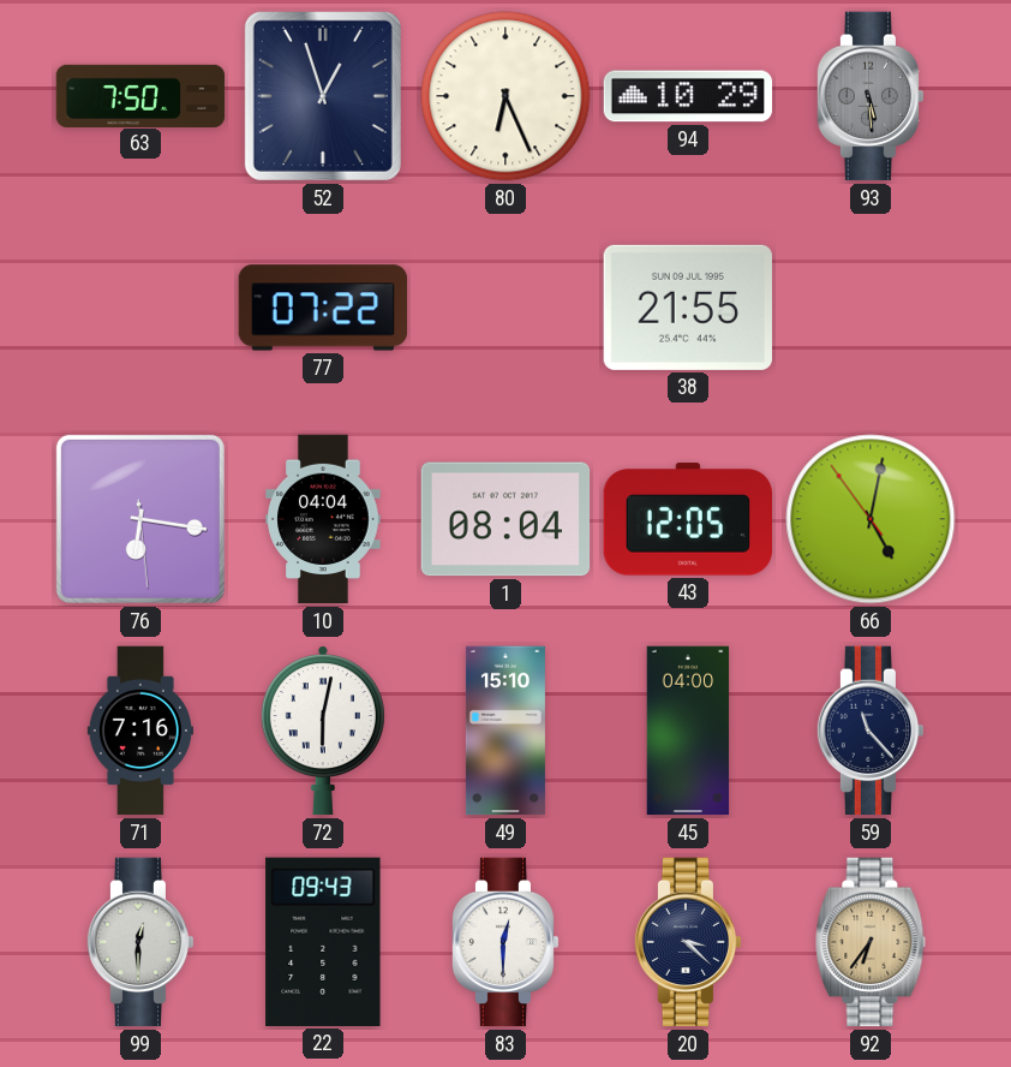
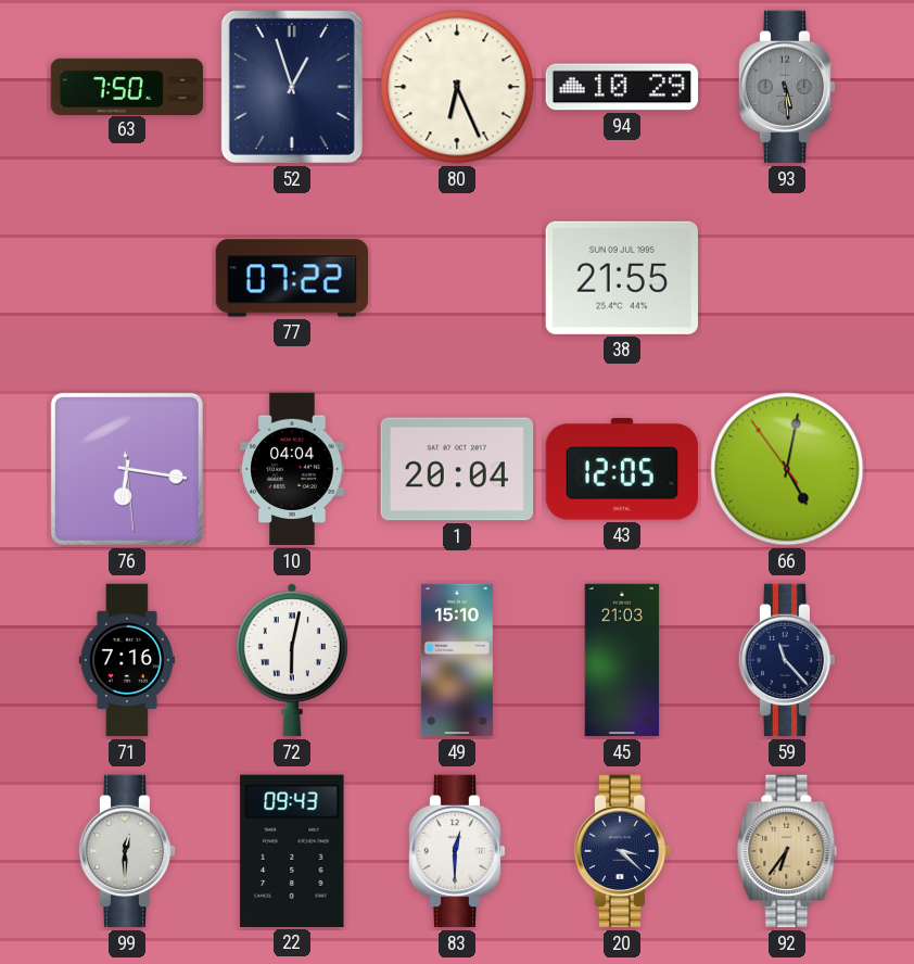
1: 08:04 -> 20:04
45: 04:00 -> 21:03
